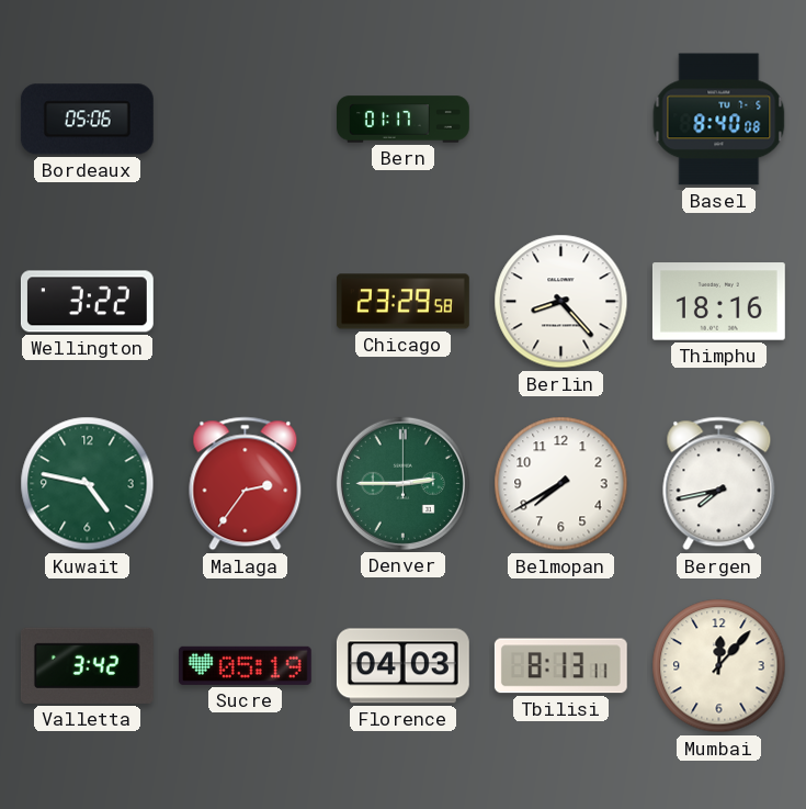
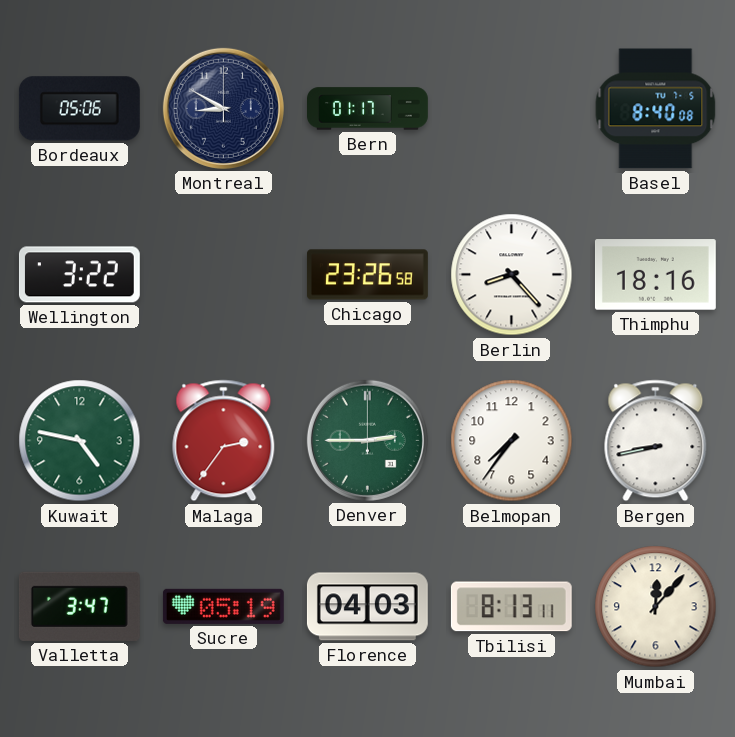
Montreal: none -> 8:50
Chicago: 23:29 -> 23:26
Belmopan: 7:40 -> 7:36
Bergen: 7:43 -> 8:43
Valletta: 3:42 -> 3:47
